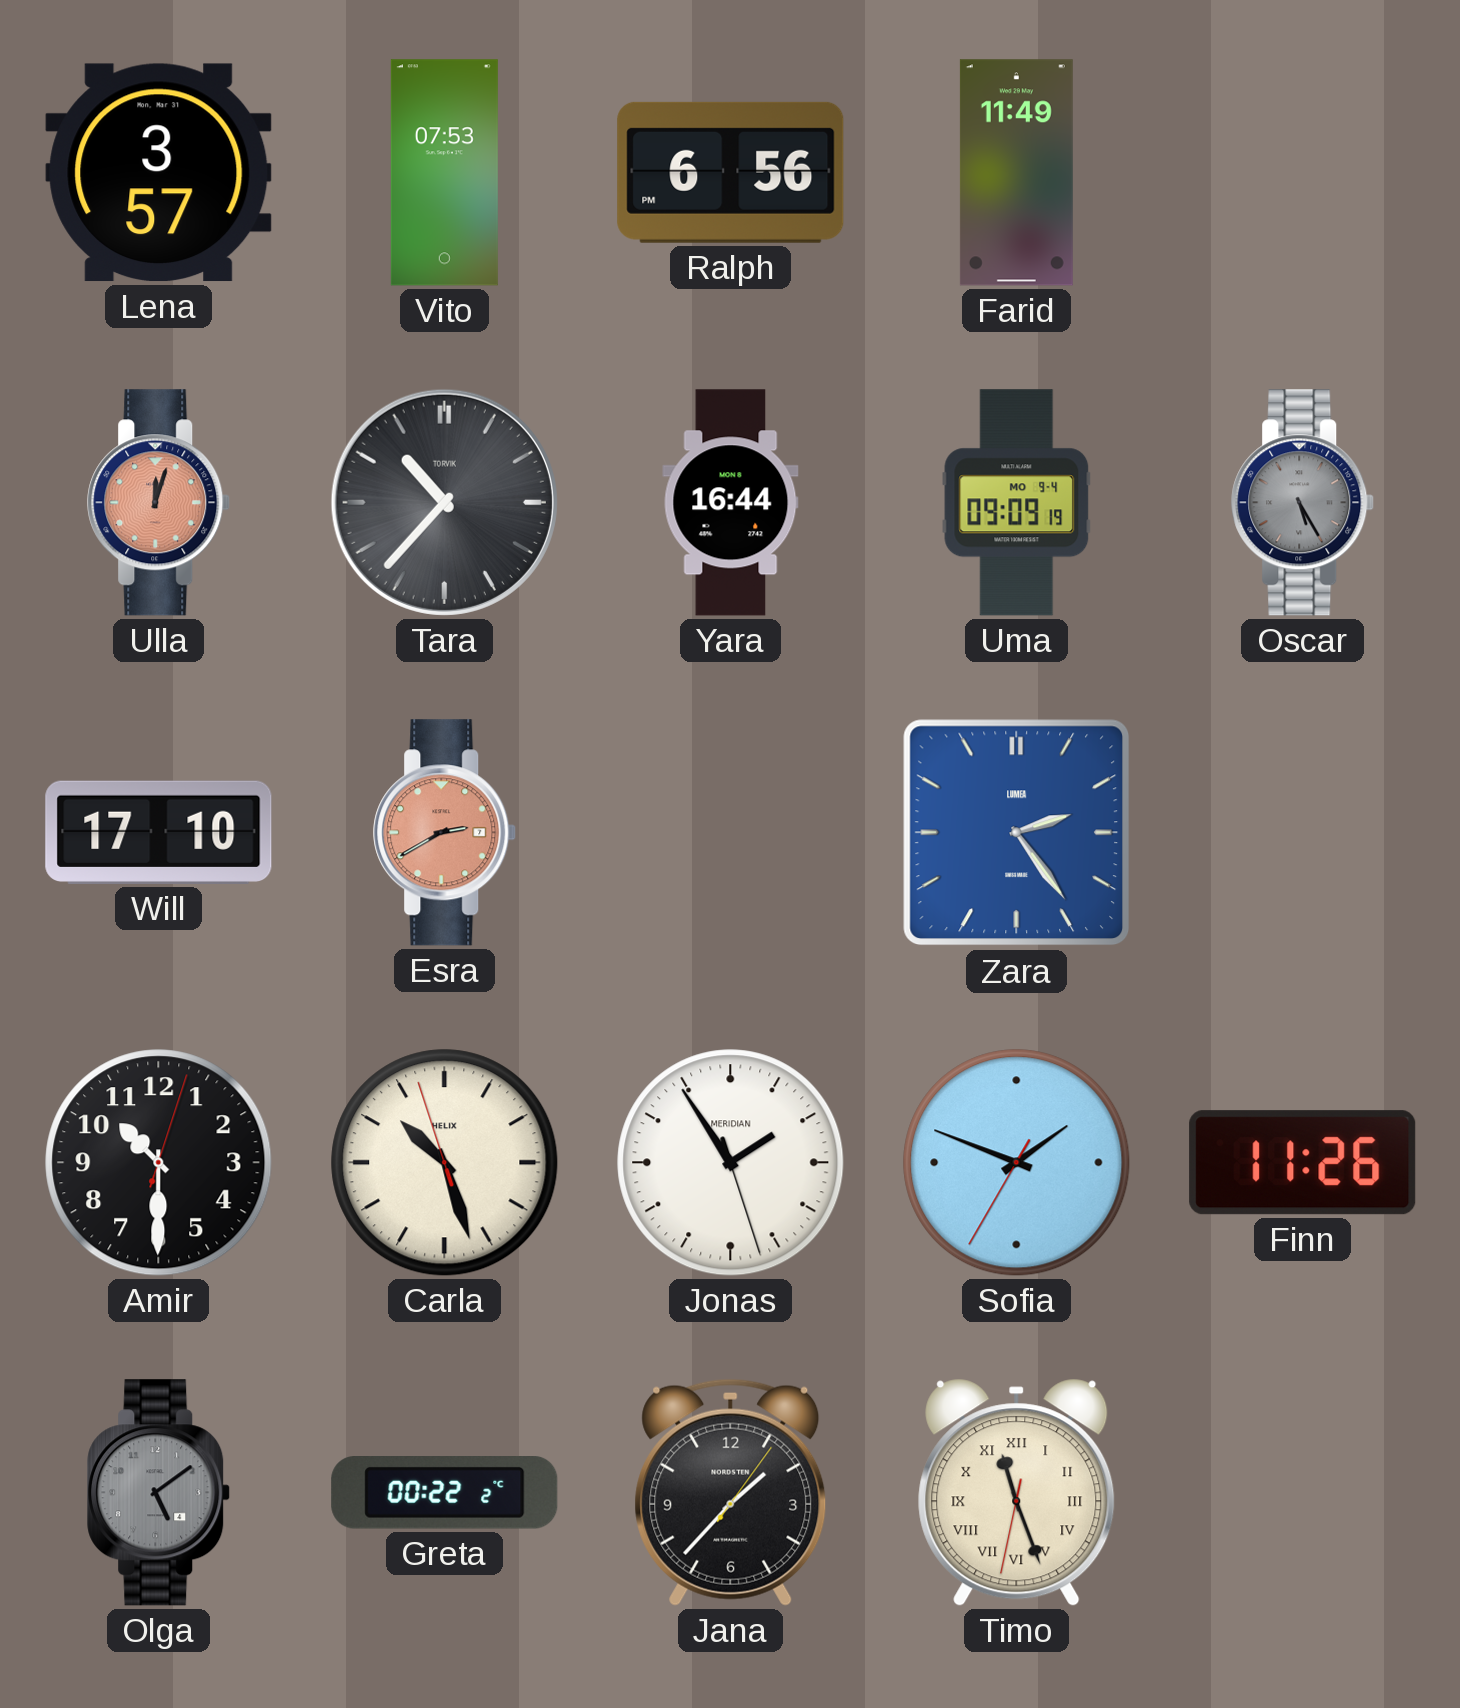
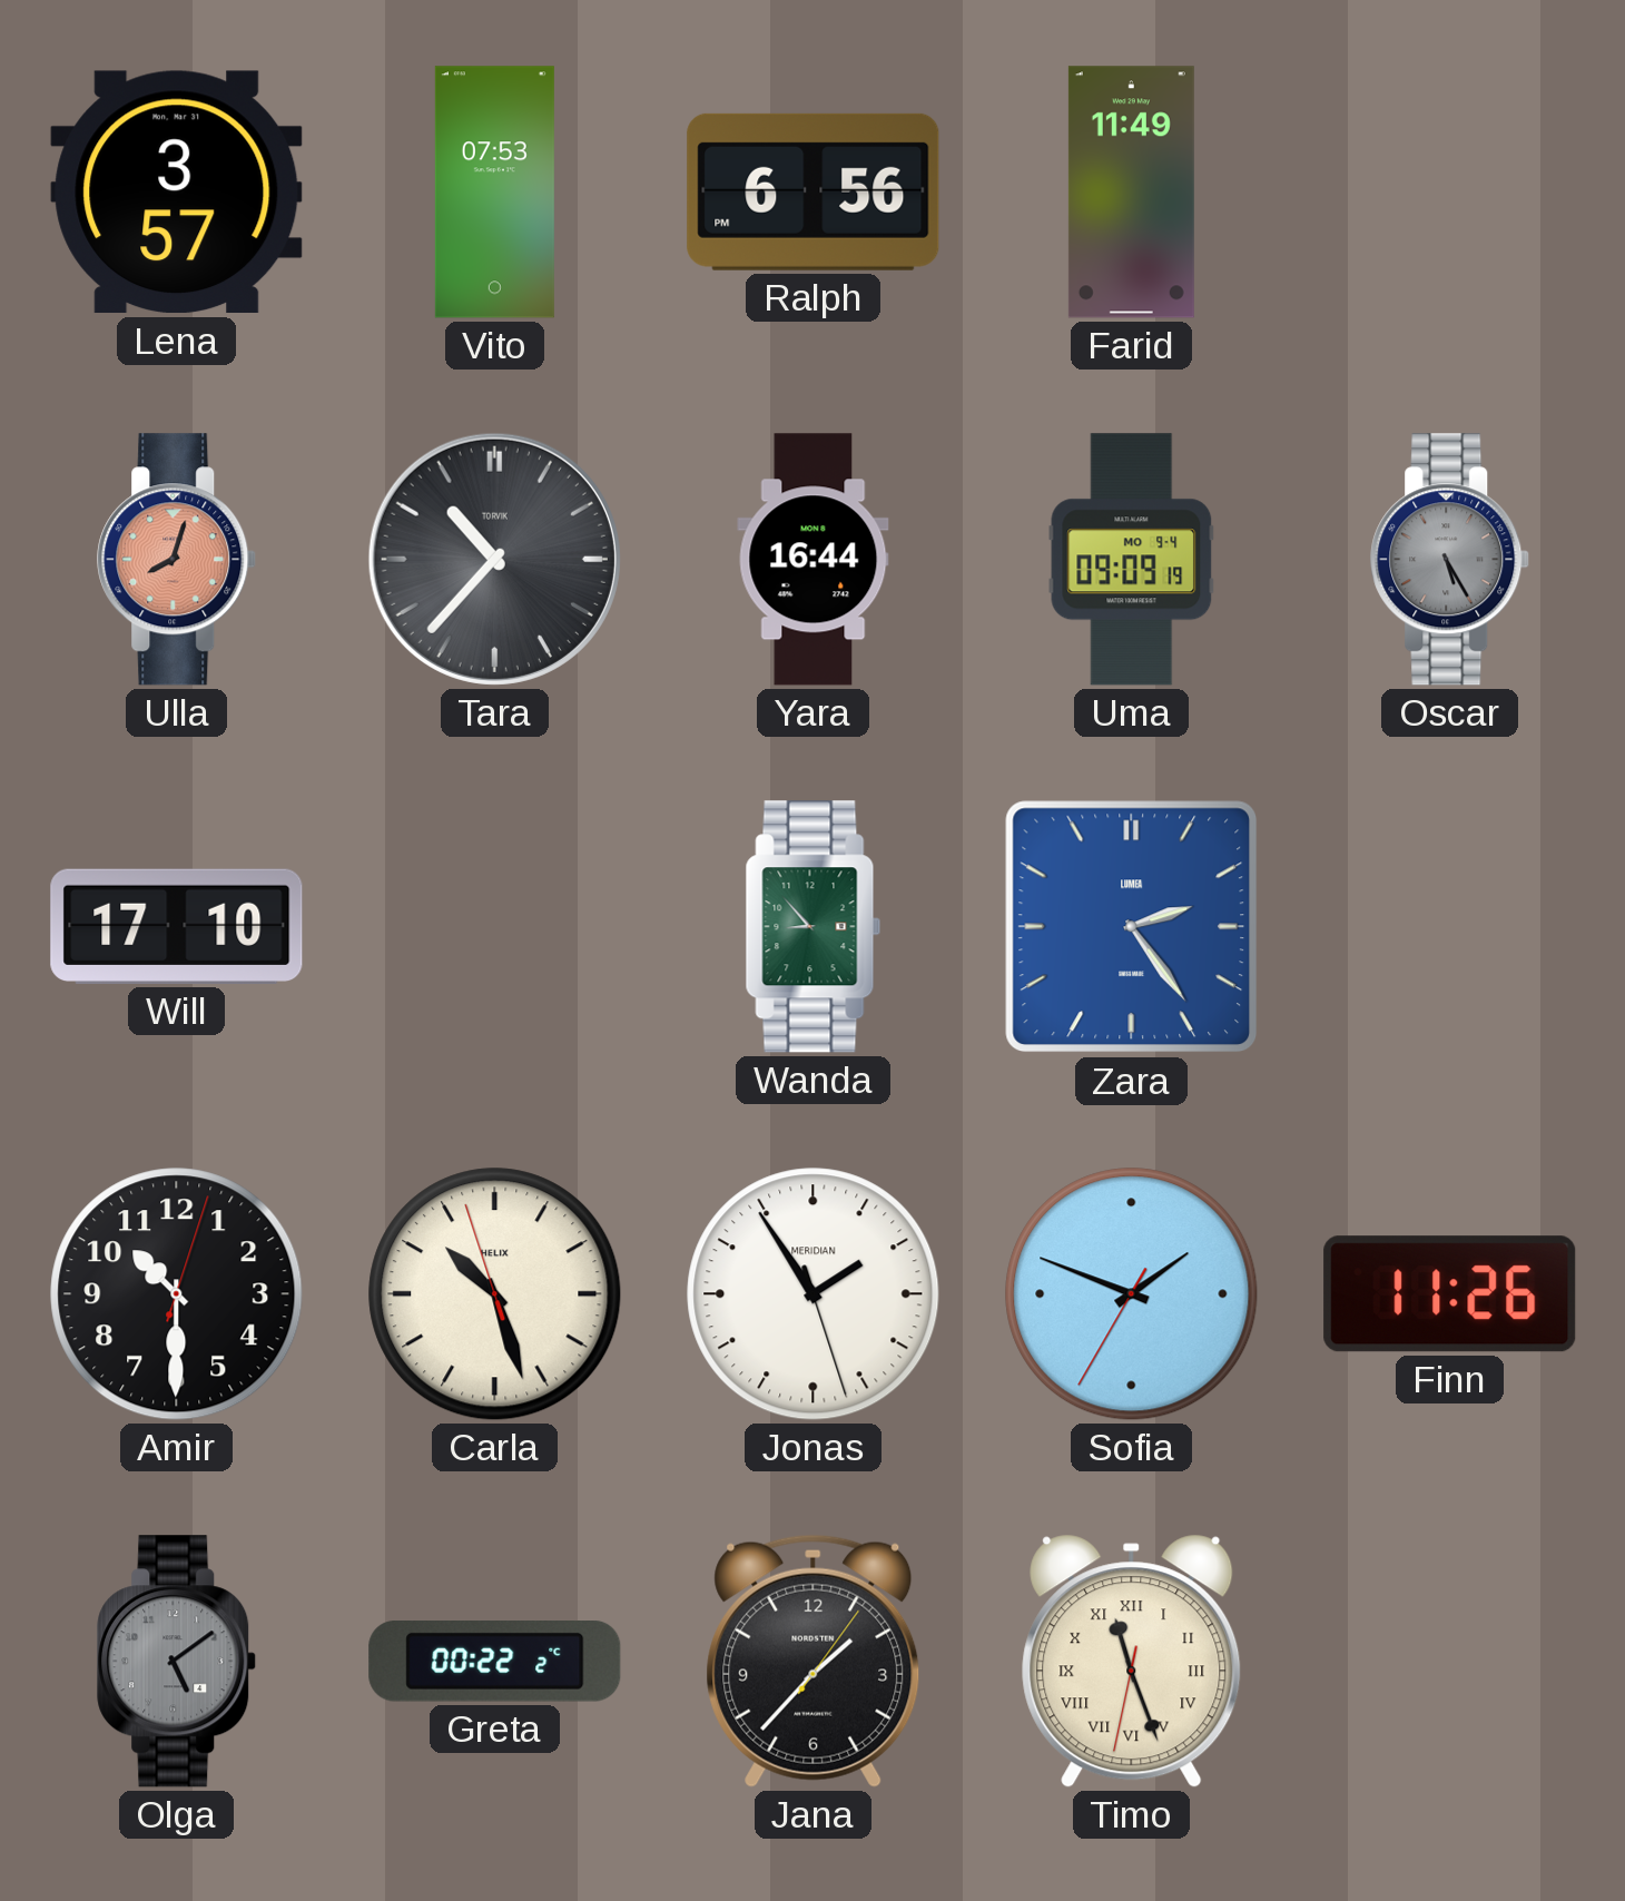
Ulla: 12:03 -> 8:03
Esra: 2:40 -> none
Wanda: none -> 8:53
